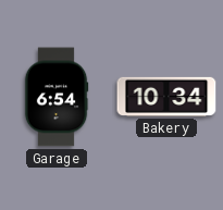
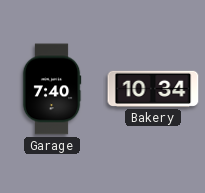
Garage: 6:54 -> 7:40
